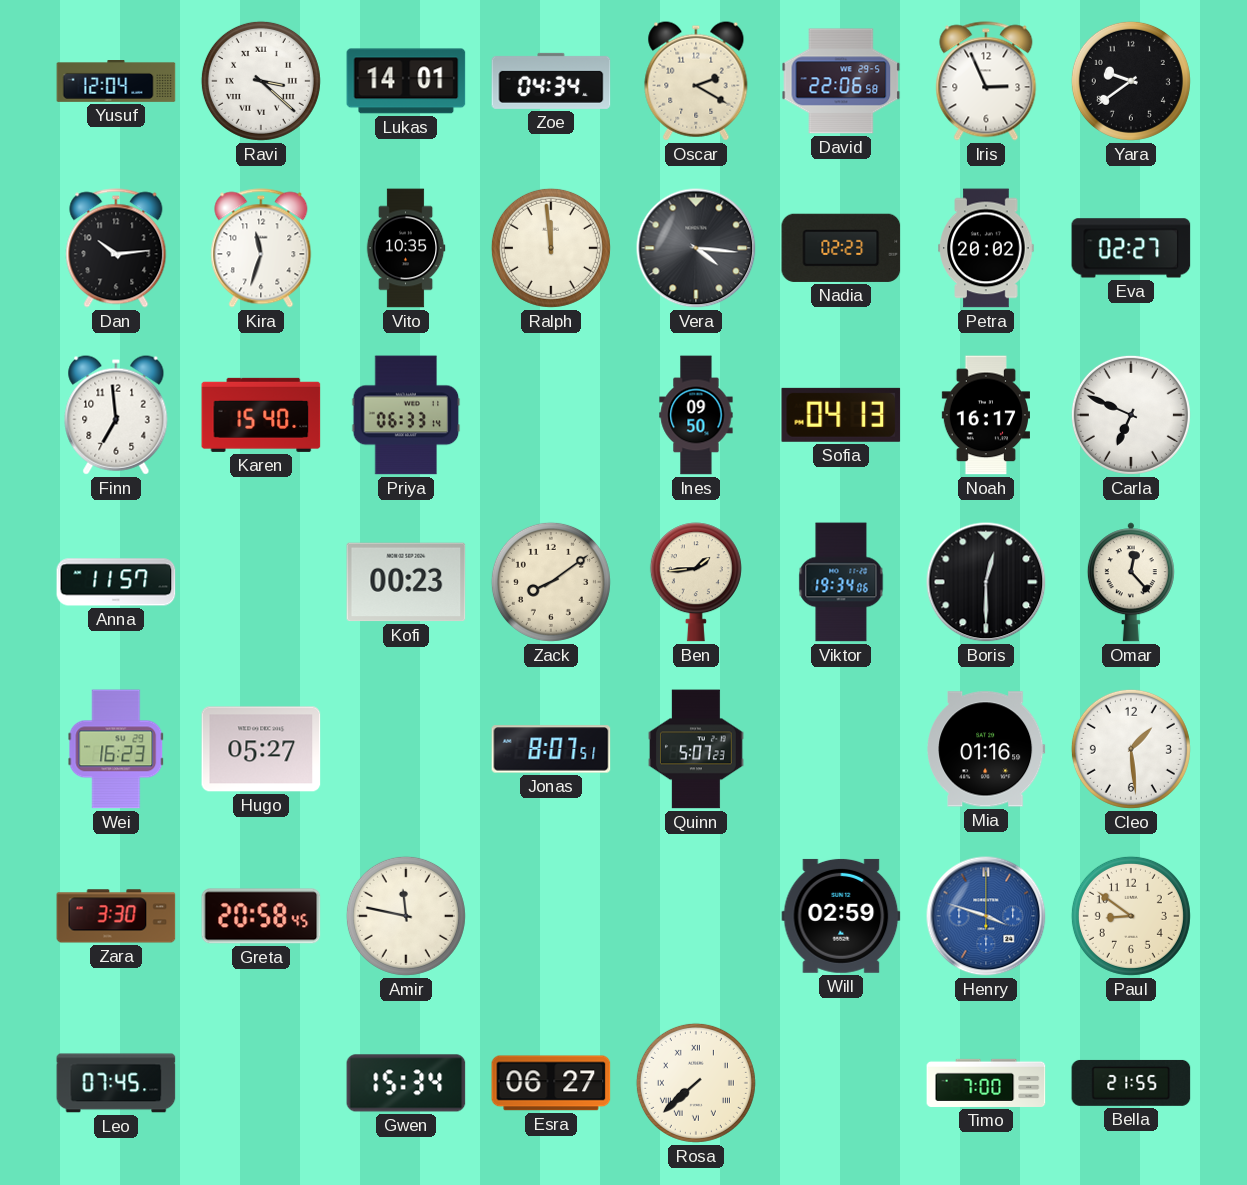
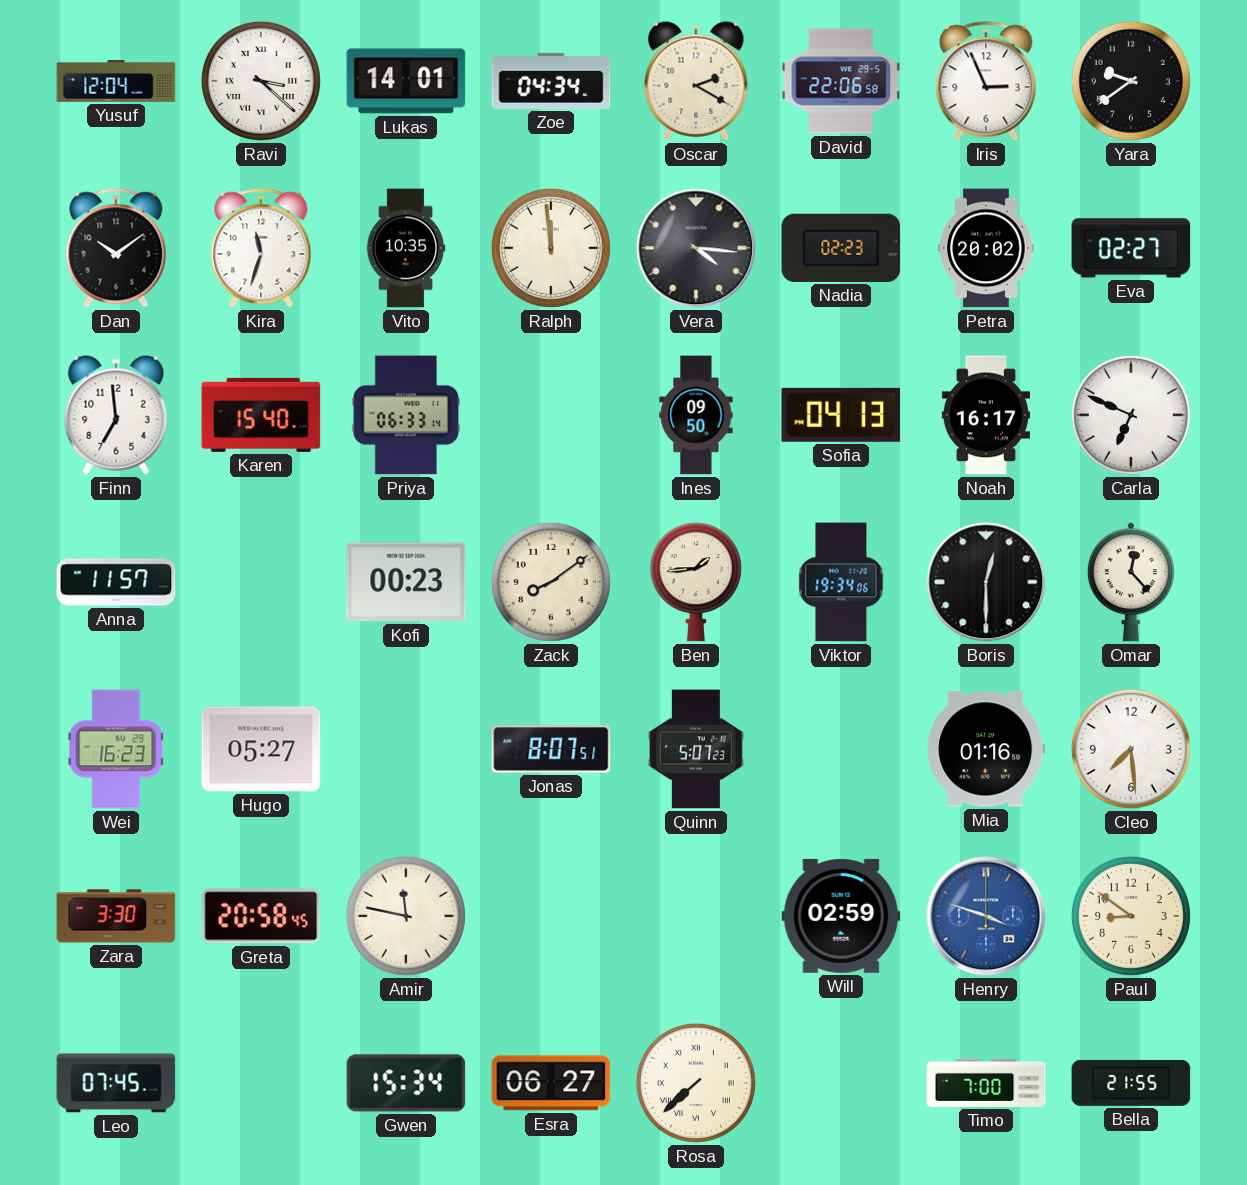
Dan: 10:14 -> 10:09
Cleo: 1:29 -> 7:29
